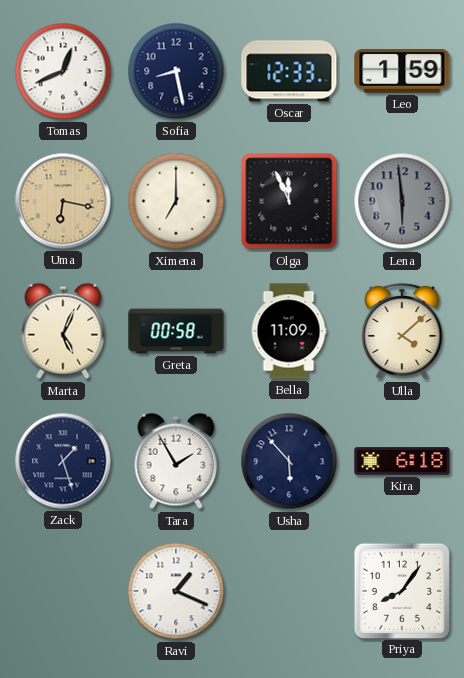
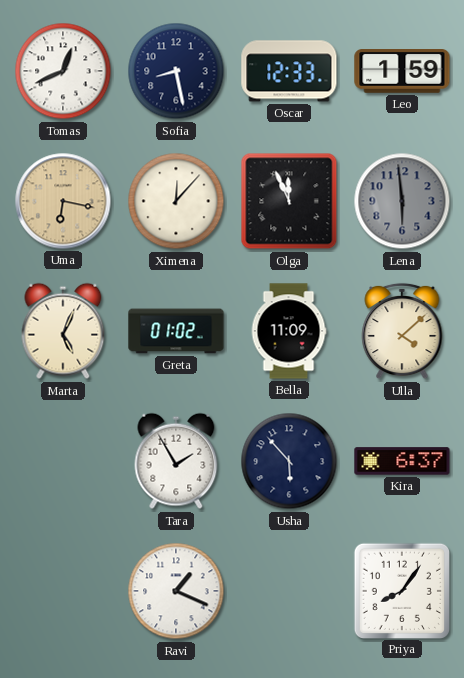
Ximena: 7:00 -> 12:07
Greta: 00:58 -> 01:02
Zack: 1:27 -> none
Kira: 6:18 -> 6:37
